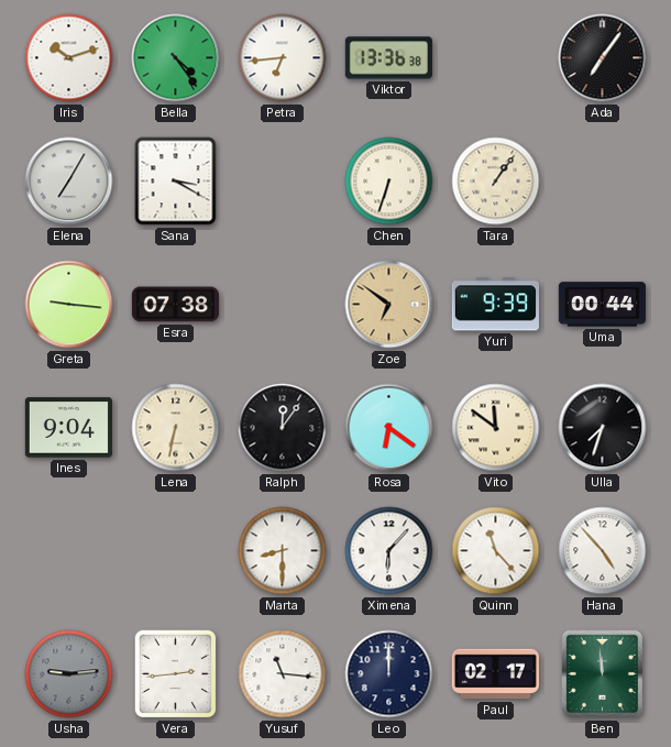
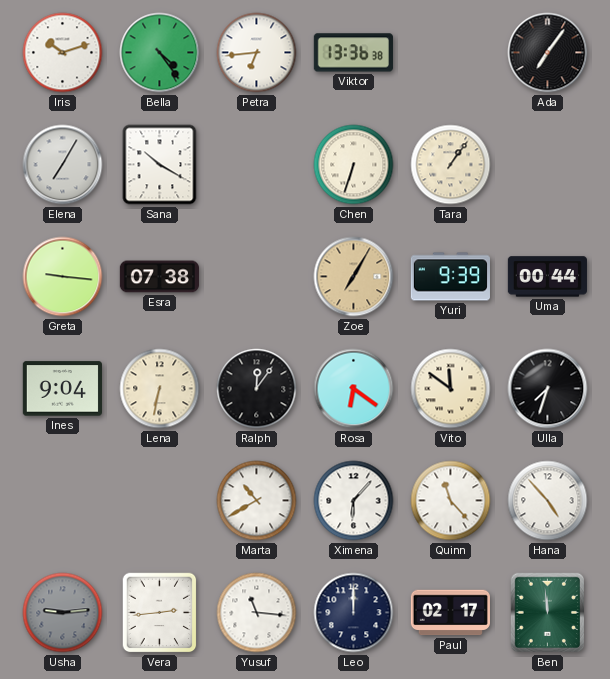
Sana: 3:20 -> 10:20
Zoe: 6:51 -> 7:05
Marta: 8:30 -> 10:40
